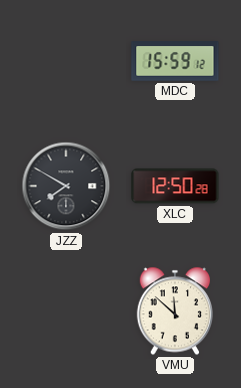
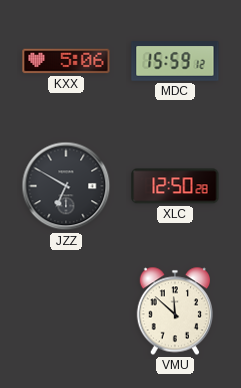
KXX: none -> 5:06
JZZ: 7:50 -> 6:50
